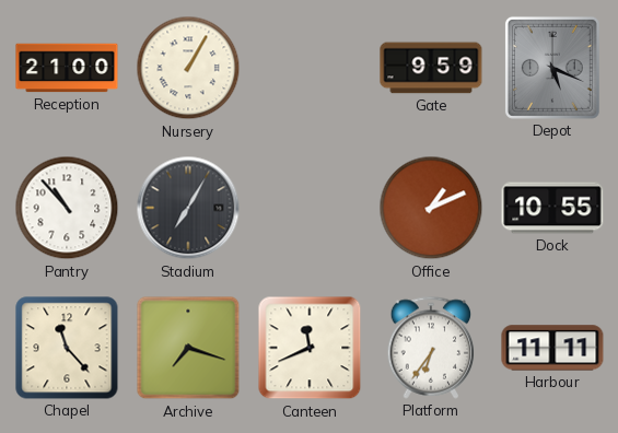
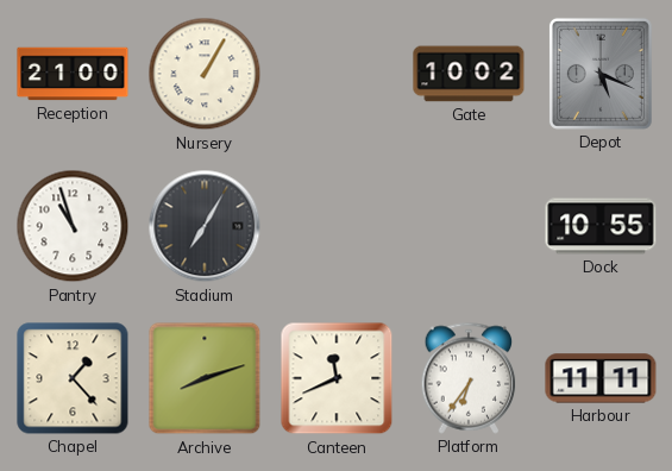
Gate: 9:59 -> 10:02
Pantry: 10:53 -> 10:57
Office: 1:11 -> none
Chapel: 11:23 -> 1:23
Archive: 7:18 -> 8:12
